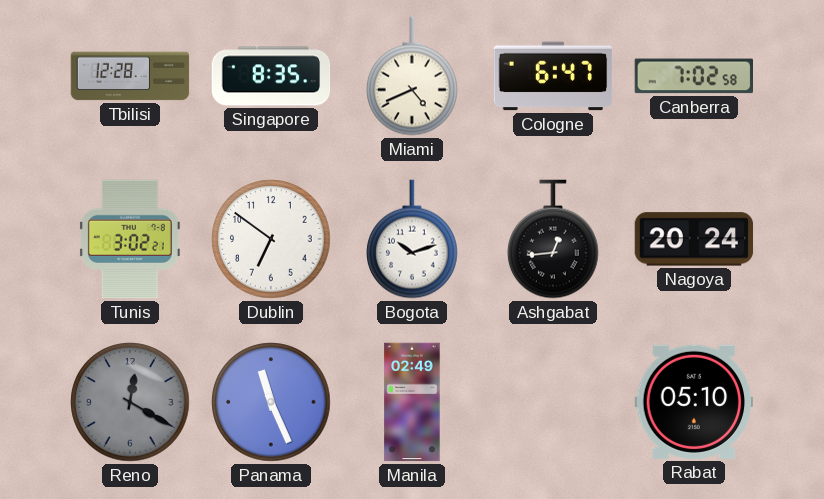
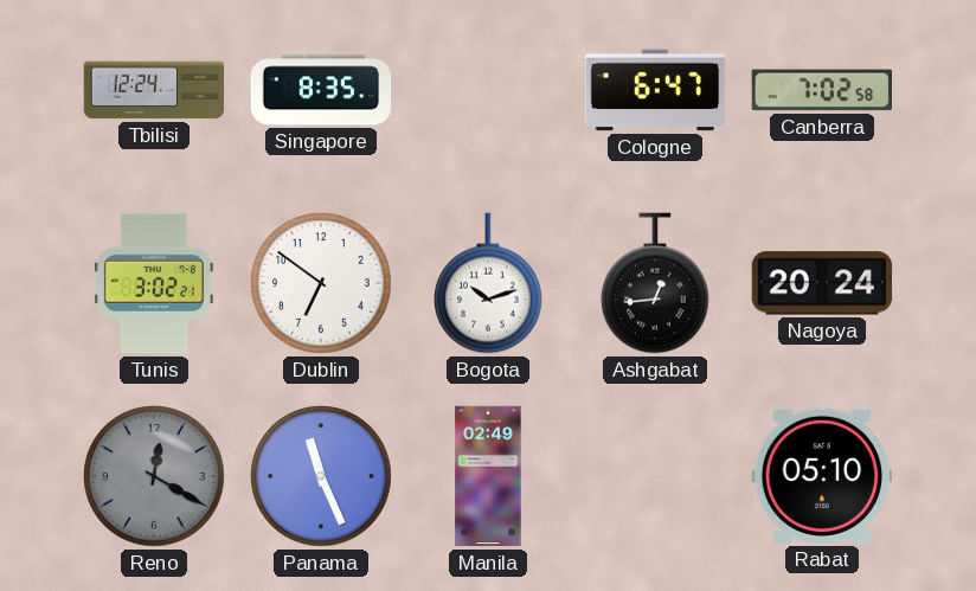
Tbilisi: 12:28 -> 12:24
Miami: 4:41 -> none
